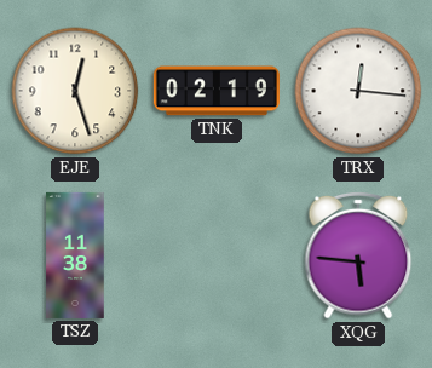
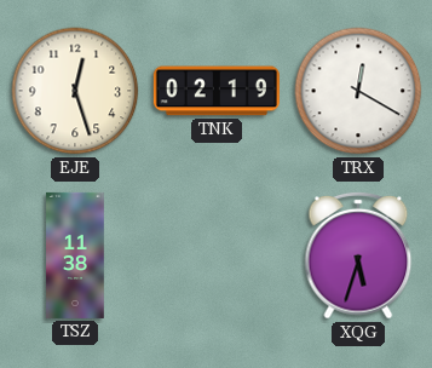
TRX: 12:16 -> 12:20
XQG: 5:46 -> 5:33
